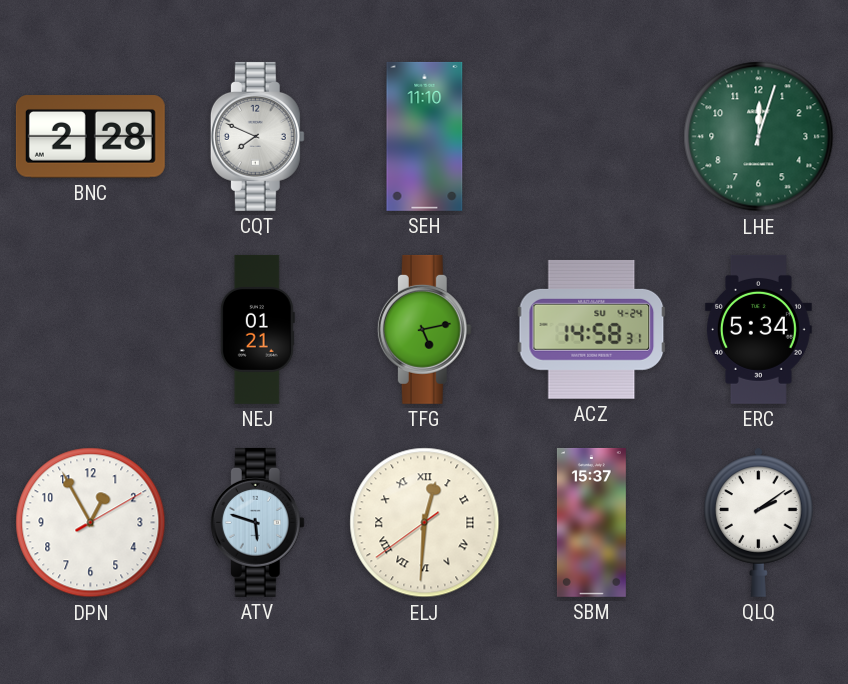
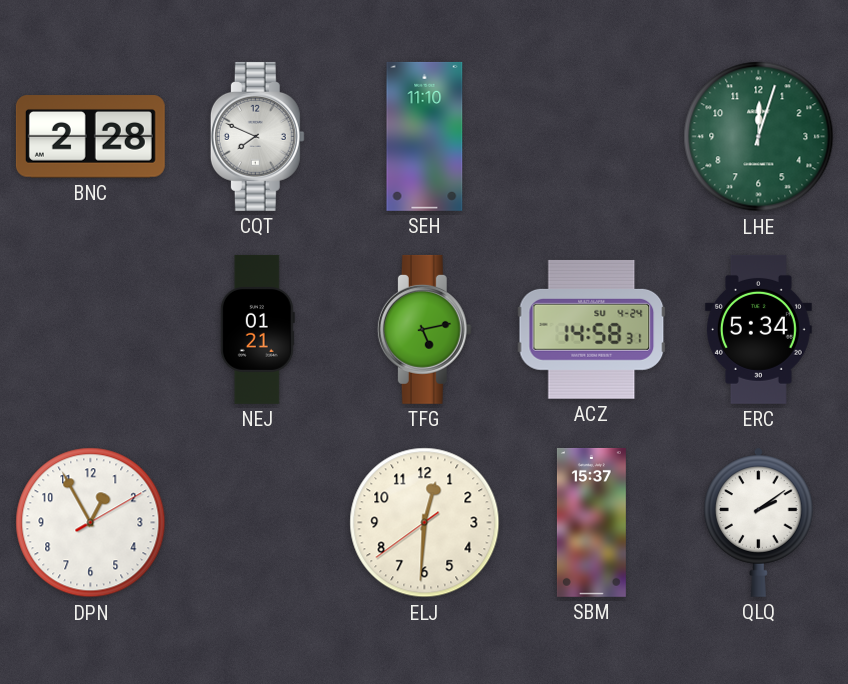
ATV: 5:48 -> none
ELJ numerals: Roman -> Arabic
